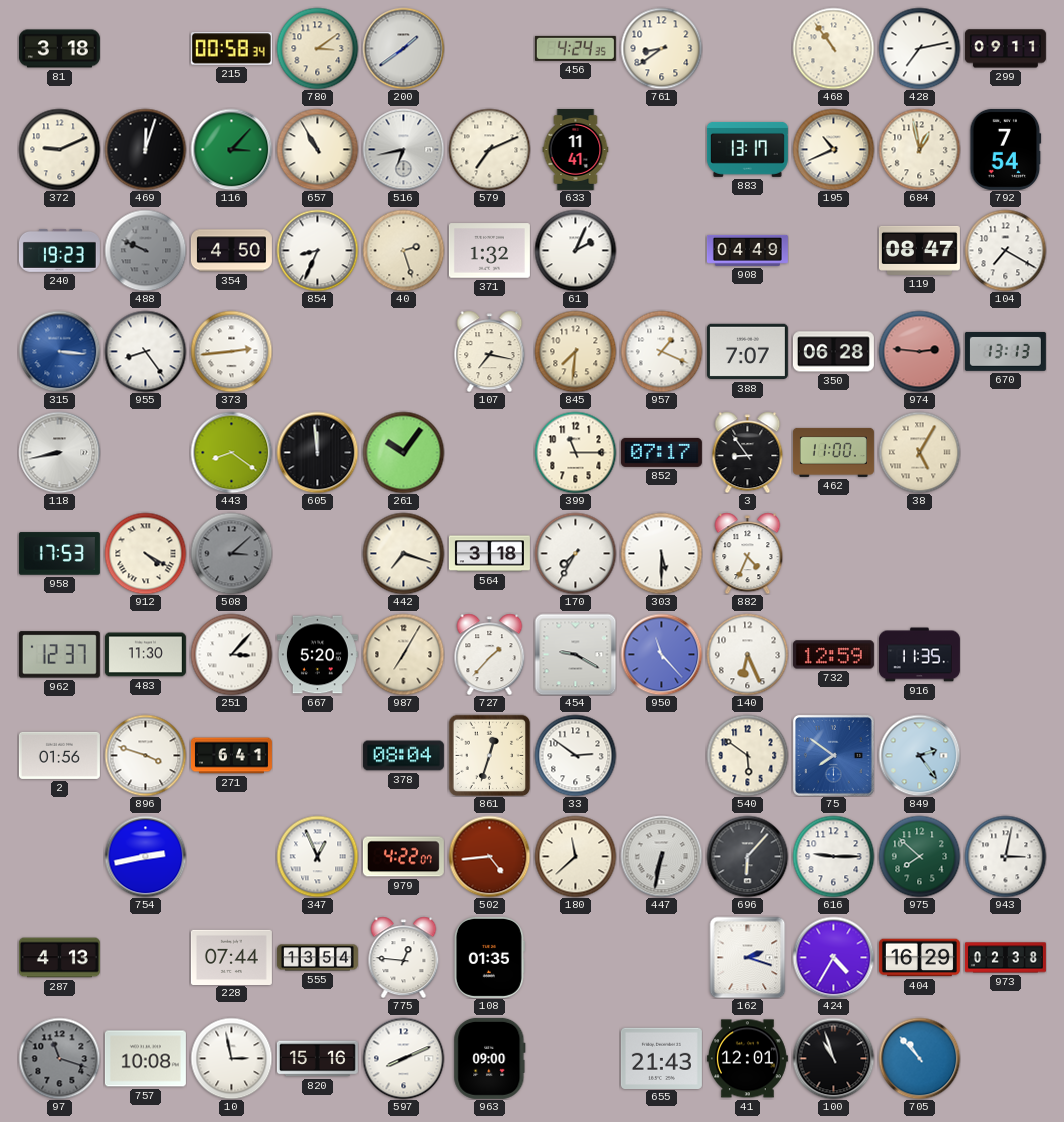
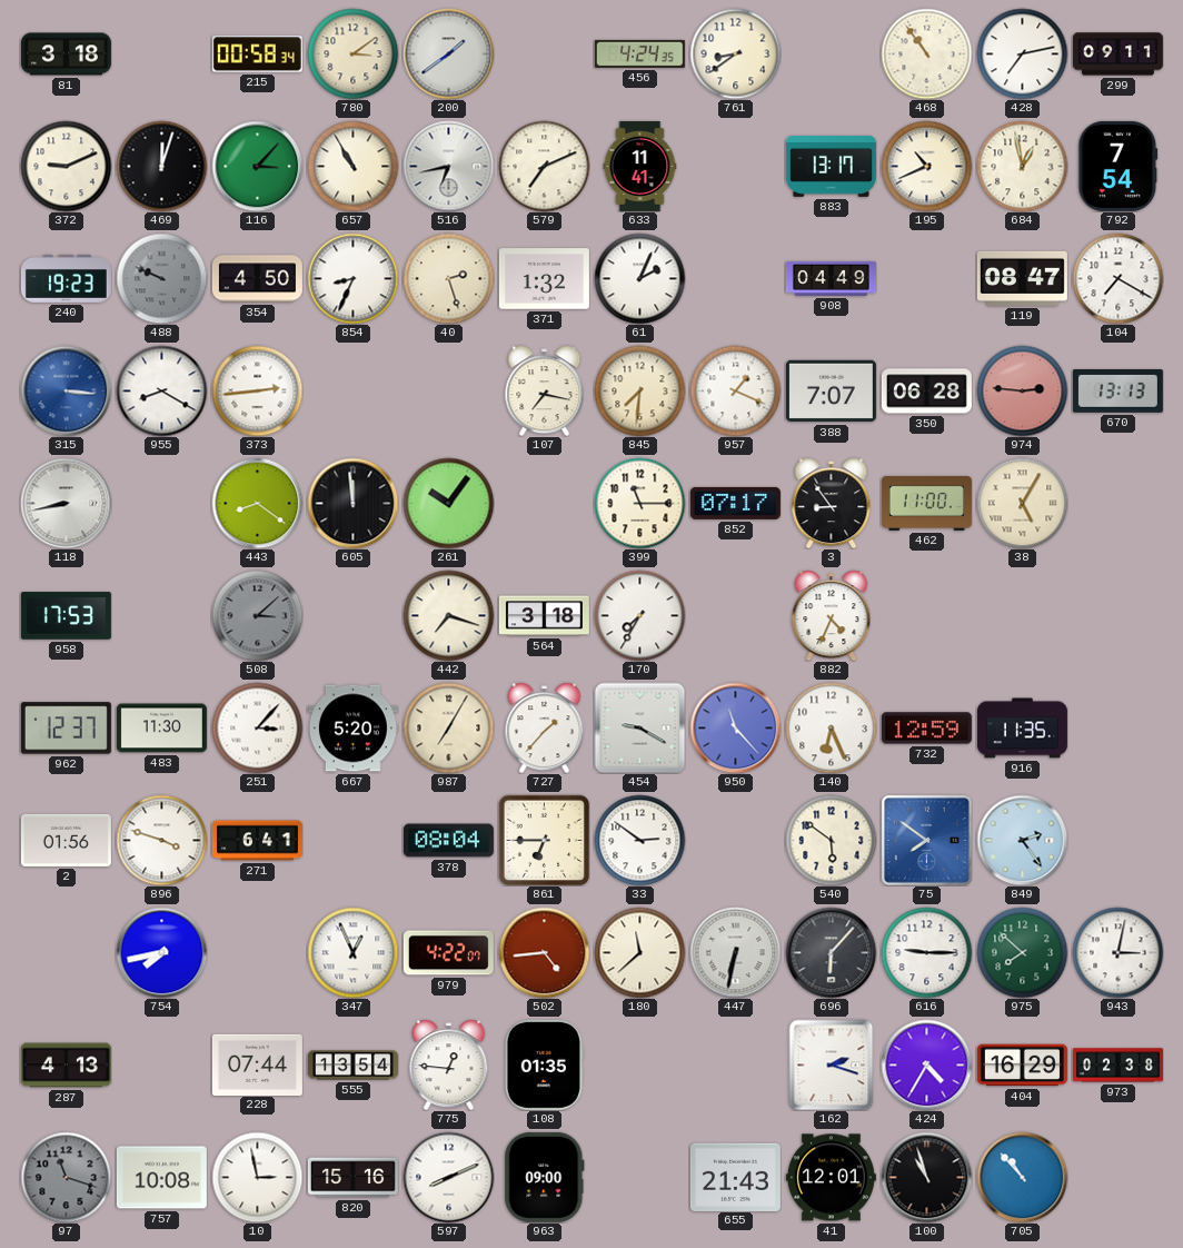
955: 8:24 -> 8:20
912: 4:20 -> none
303: 5:30 -> none
861: 12:33 -> 6:45
754: 2:43 -> 7:43
